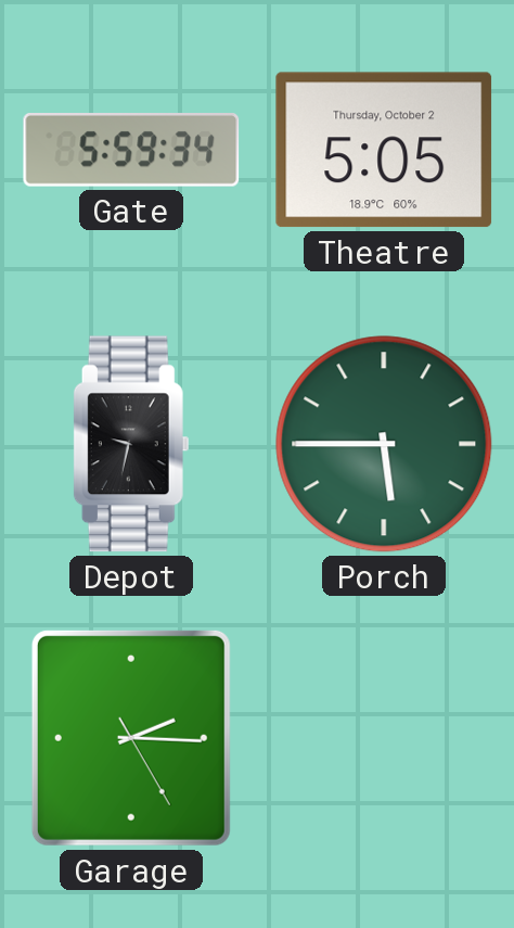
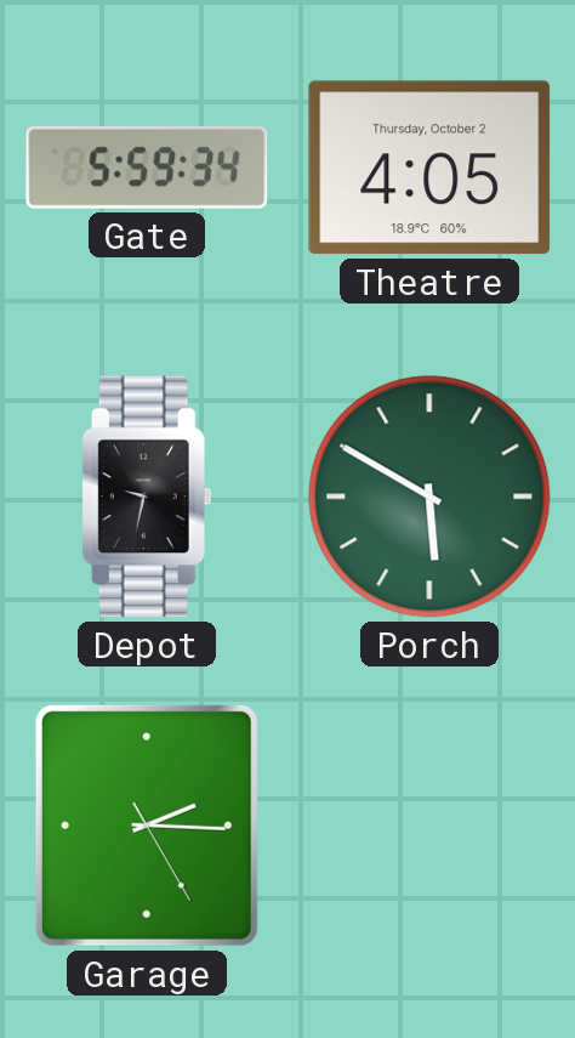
Theatre: 5:05 -> 4:05
Porch: 5:45 -> 5:50
